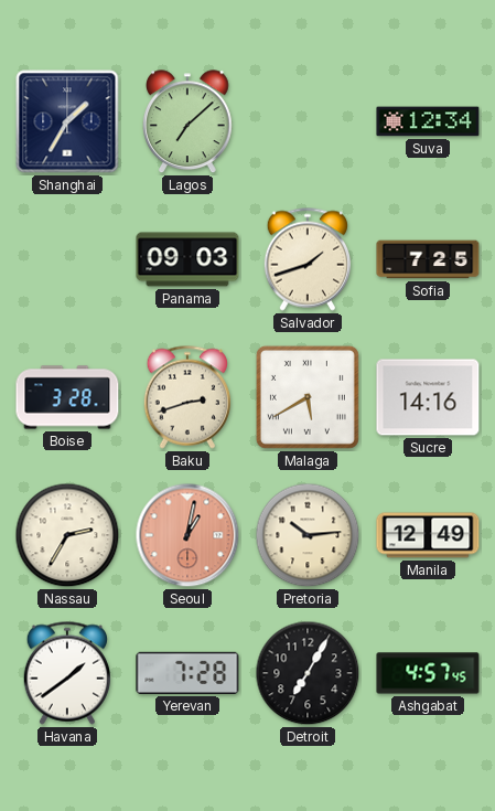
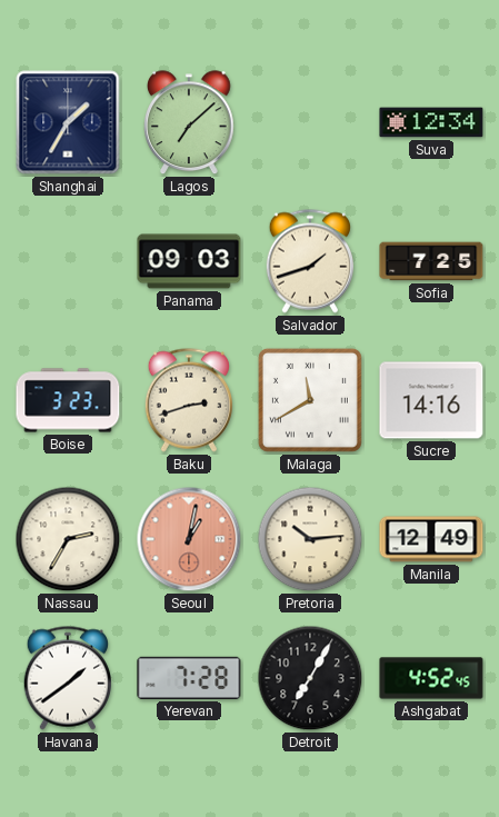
Boise: 3:28 -> 3:23
Malaga: 5:40 -> 11:40
Ashgabat: 4:57 -> 4:52
